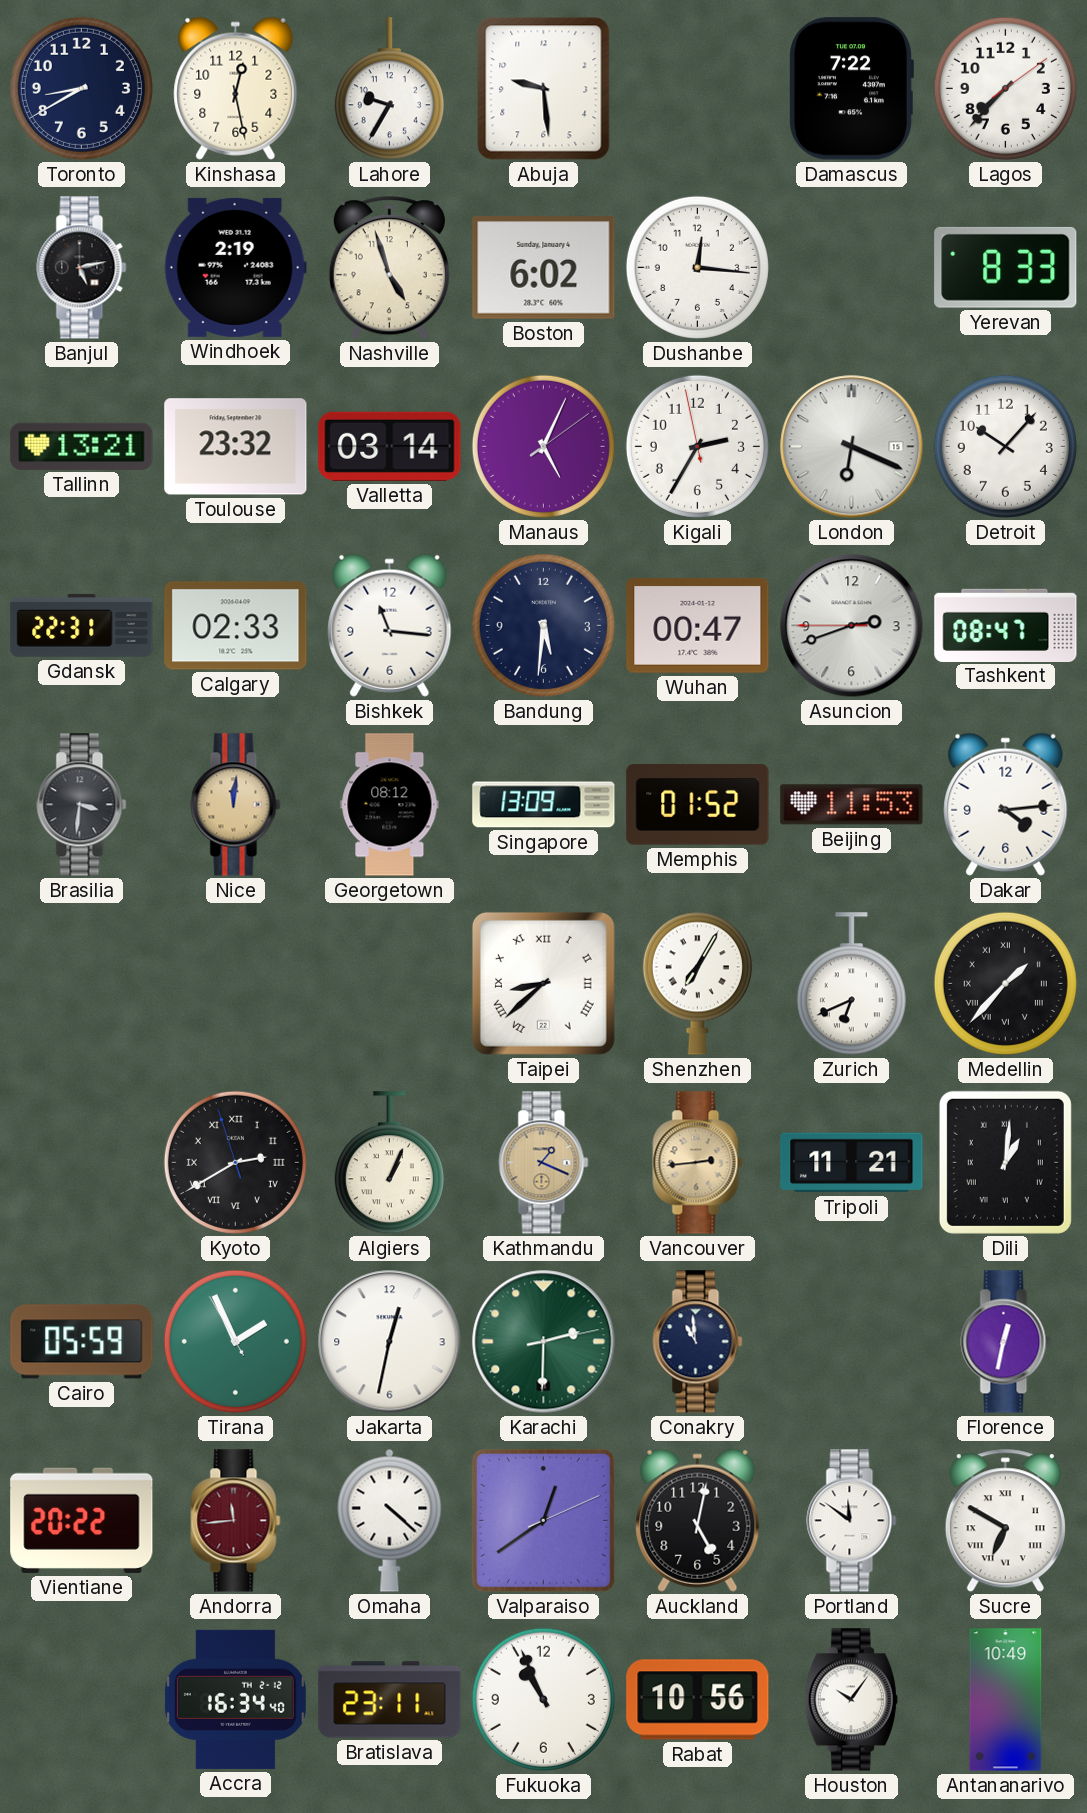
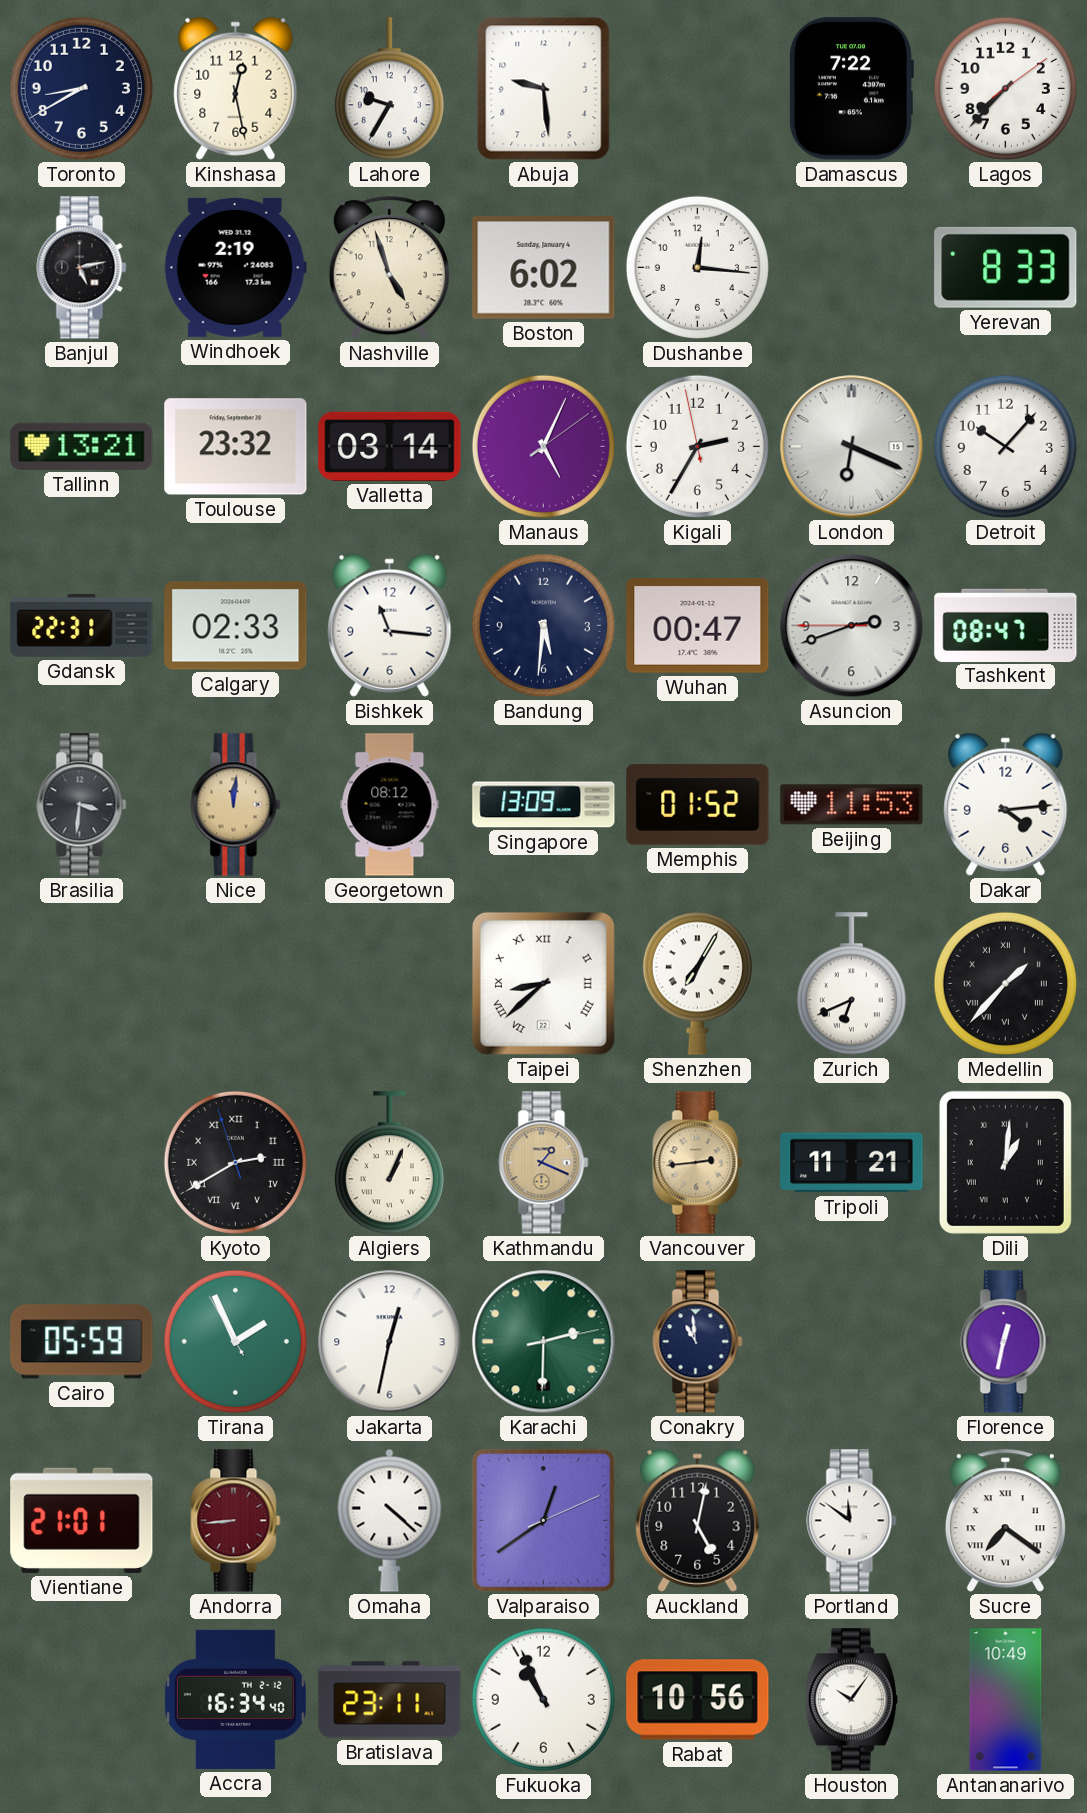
Vientiane: 20:22 -> 21:01
Andorra: 11:44 -> 8:44
Sucre: 6:50 -> 7:21
